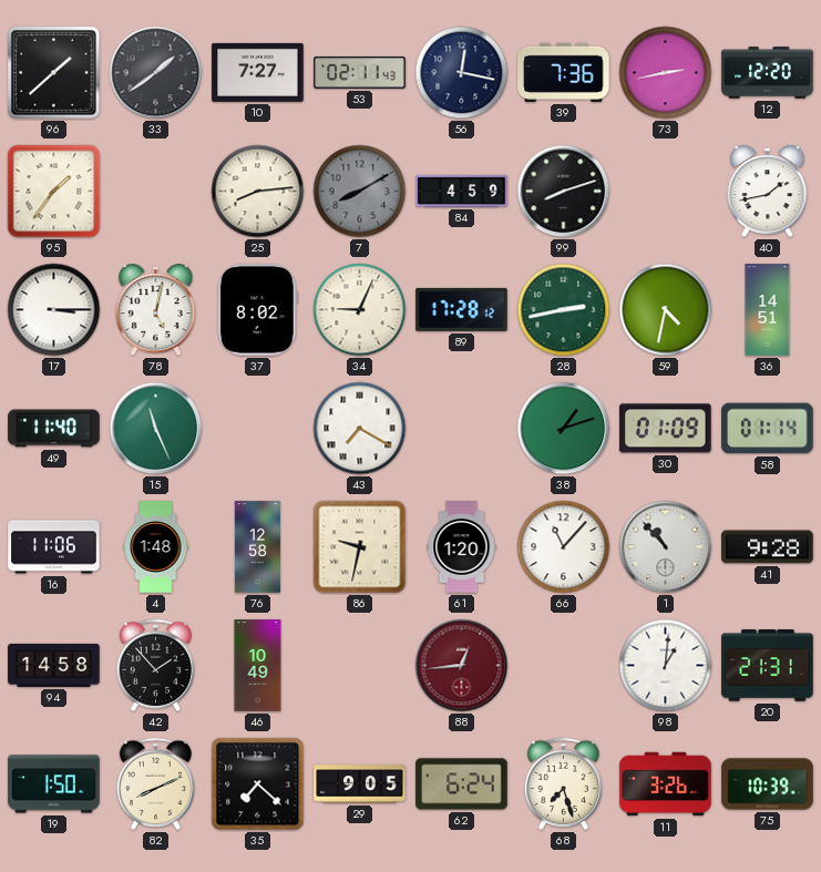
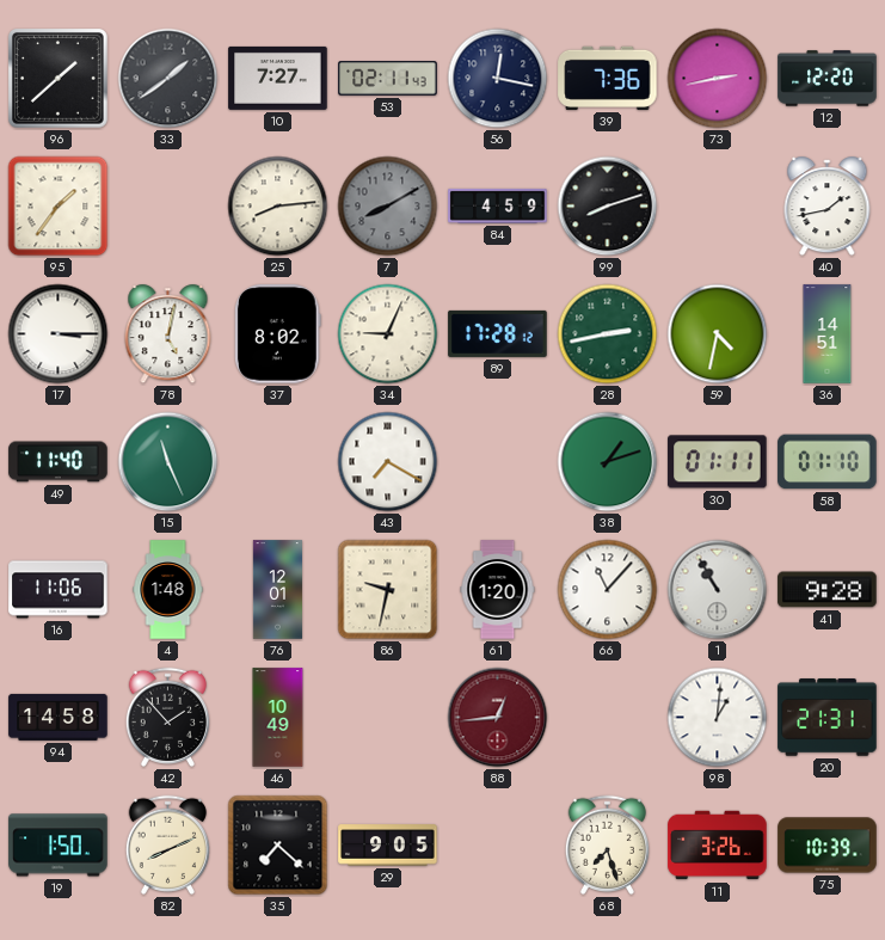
30: 01:09 -> 01:11
58: 01:14 -> 01:10
76: 12:58 -> 12:01
1: 10:53 -> 10:55
62: 6:24 -> none
